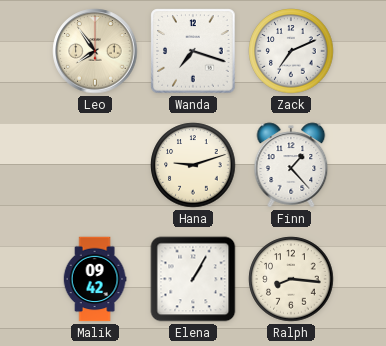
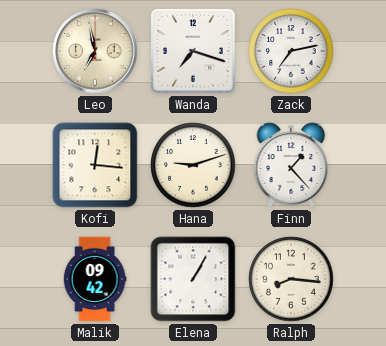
Leo: 7:54 -> 6:58
Zack: 7:11 -> 7:13
Kofi: none -> 12:16
